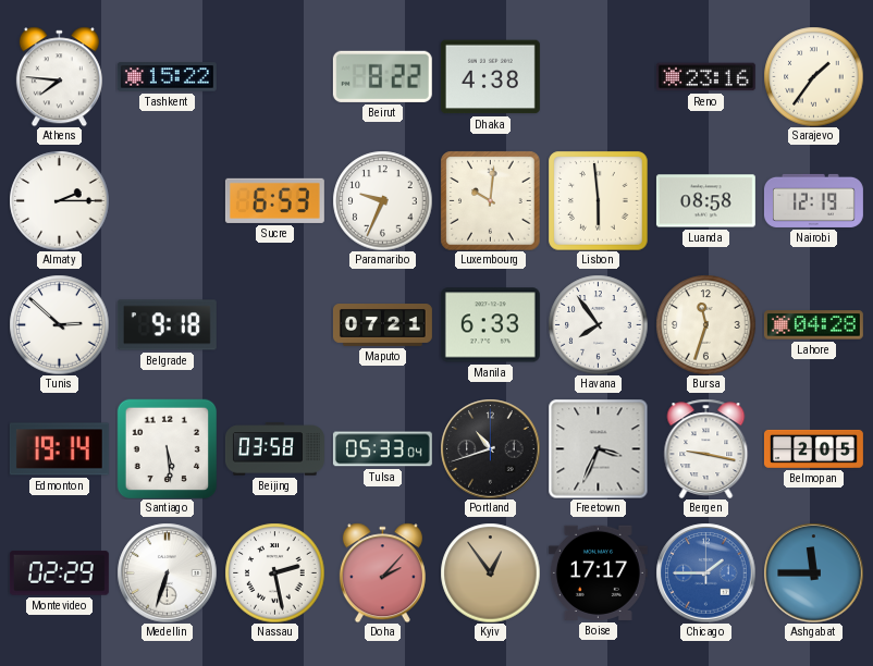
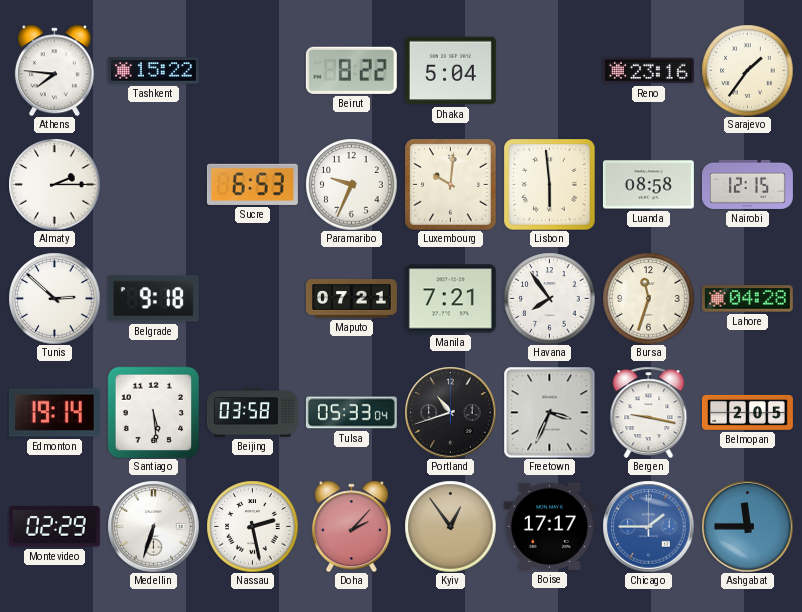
Dhaka: 4:38 -> 5:04
Nairobi: 12:19 -> 12:15
Manila: 6:33 -> 7:21
